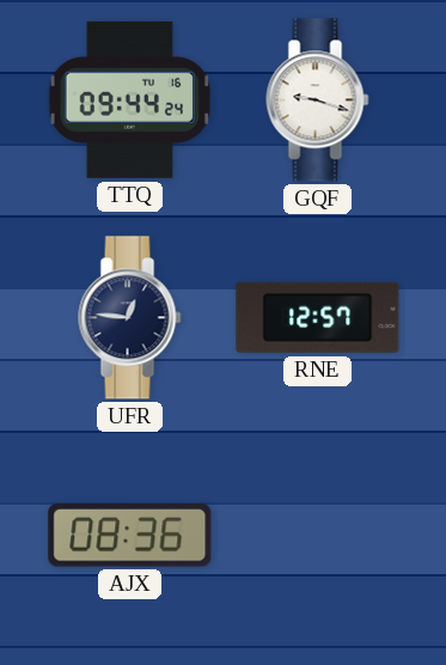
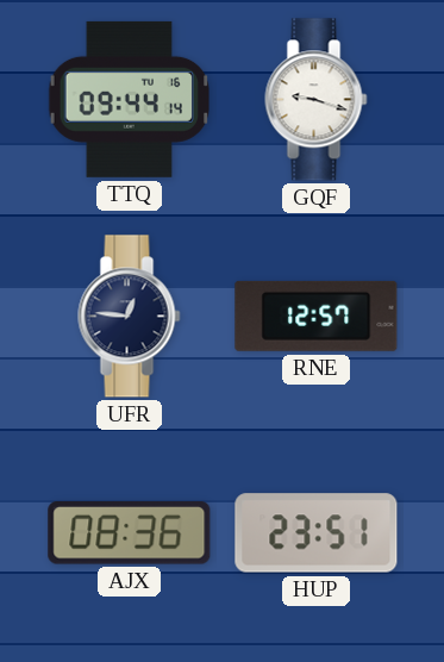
TTQ: 09:44:24 -> 09:44:14
HUP: none -> 23:51
